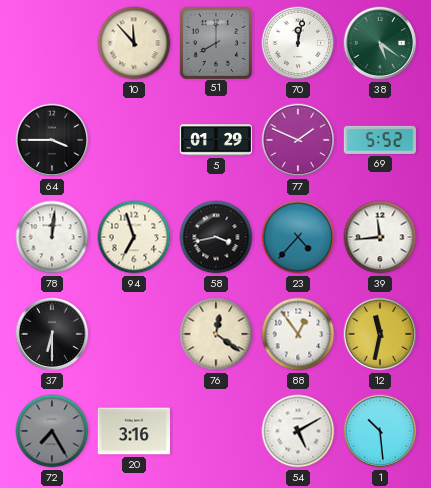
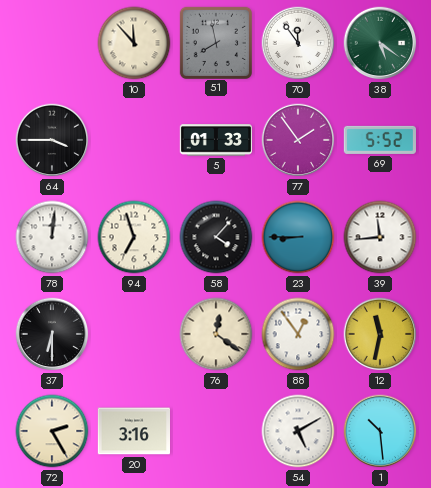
51: 8:00 -> 7:58
70: 12:02 -> 11:54
5: 01:29 -> 01:33
77: 1:49 -> 1:54
58: 3:43 -> 4:07
23: 4:37 -> 8:45
72: 7:25 -> 2:25
72 dial: grey -> cream
